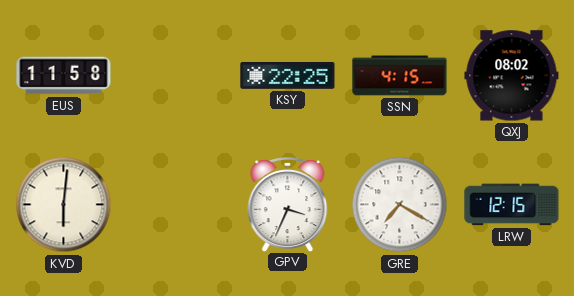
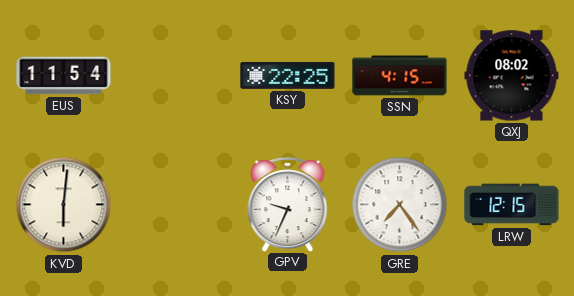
EUS: 11:58 -> 11:54
GPV: 3:34 -> 9:34
GRE: 7:20 -> 7:24
